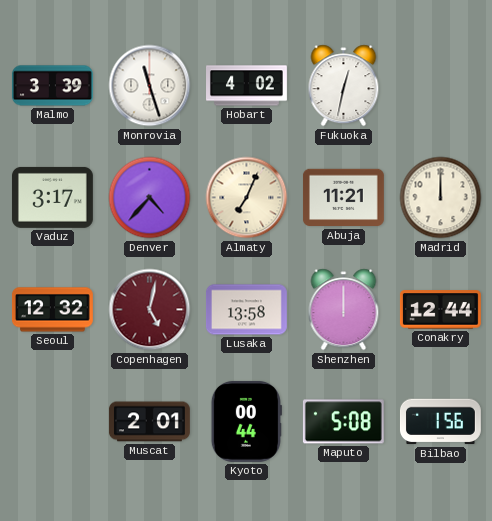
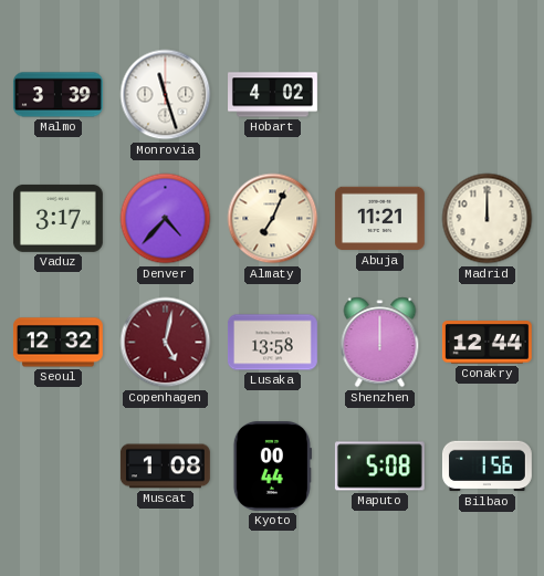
Fukuoka: 12:32 -> none
Muscat: 2:01 -> 1:08
